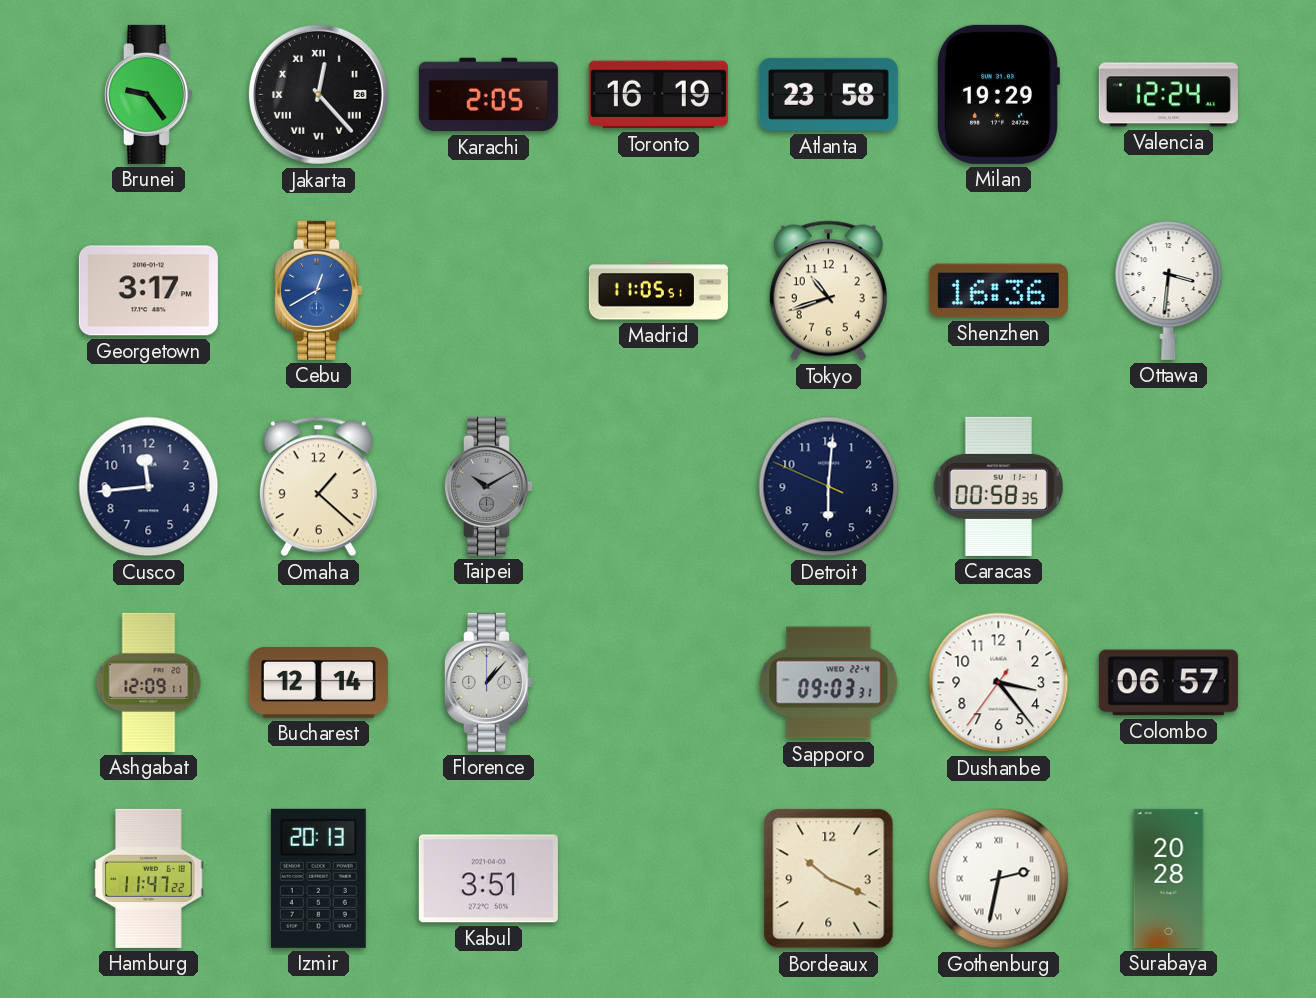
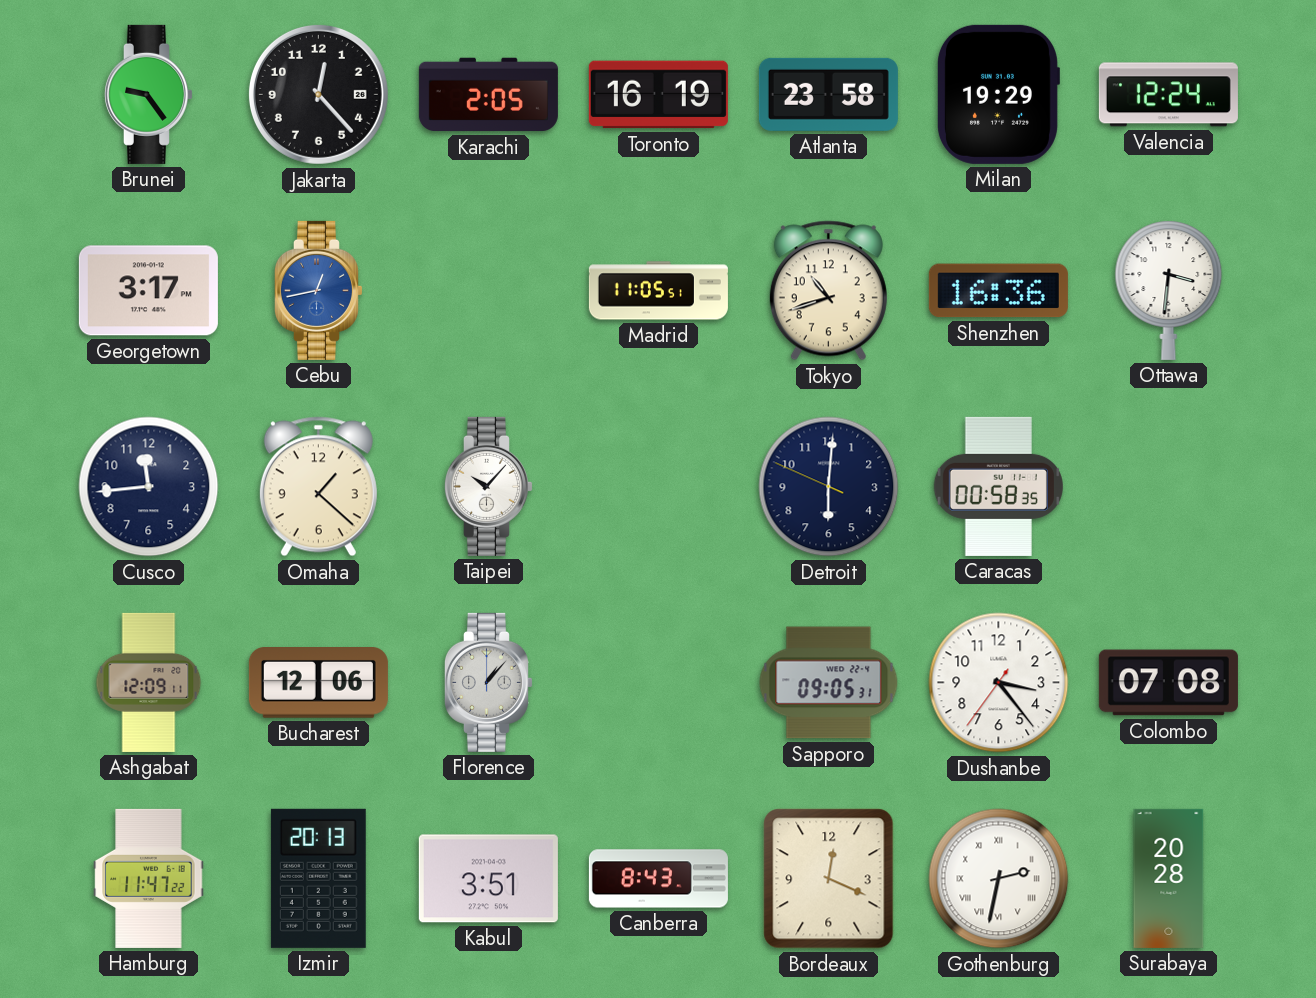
Jakarta numerals: Roman -> Arabic
Cebu: 12:40 -> 12:43
Taipei: 10:10 -> 10:07
Taipei dial: grey -> white
Bucharest: 12:14 -> 12:06
Sapporo: 09:03 -> 09:05
Colombo: 06:57 -> 07:08
Canberra: none -> 8:43
Bordeaux: 10:19 -> 12:19
